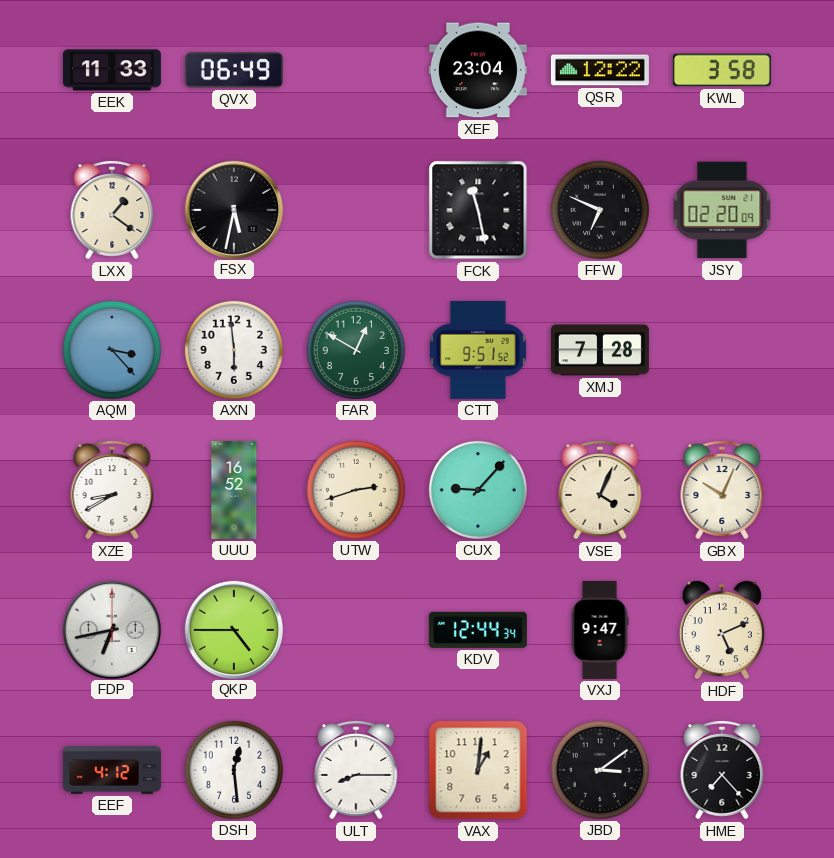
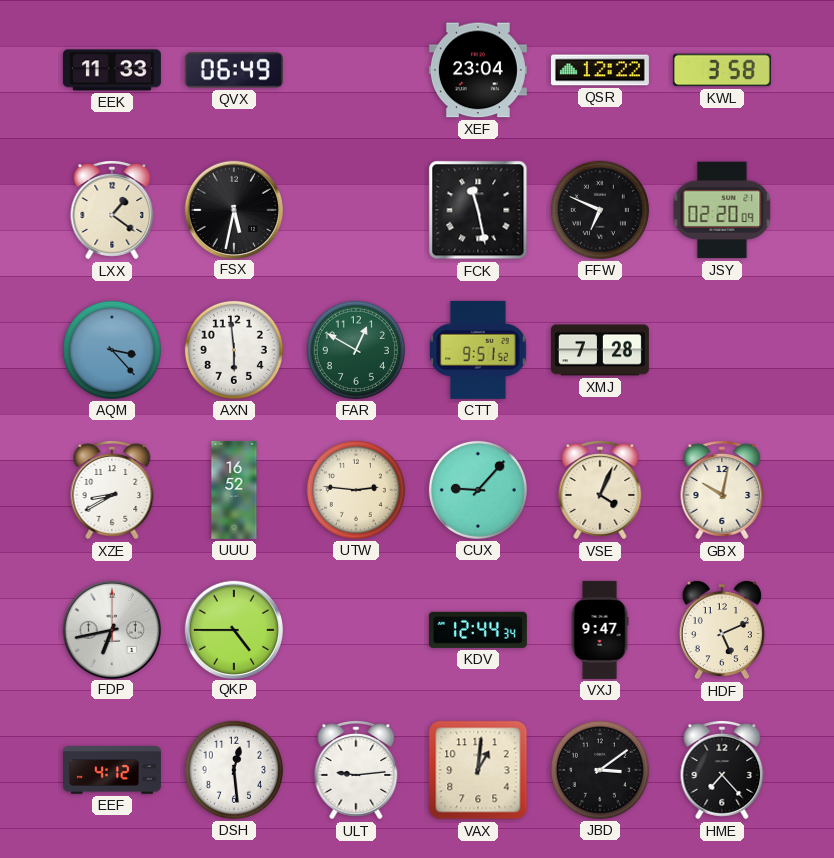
UTW: 2:42 -> 2:46
GBX: 10:04 -> 10:02
ULT: 8:15 -> 9:14
